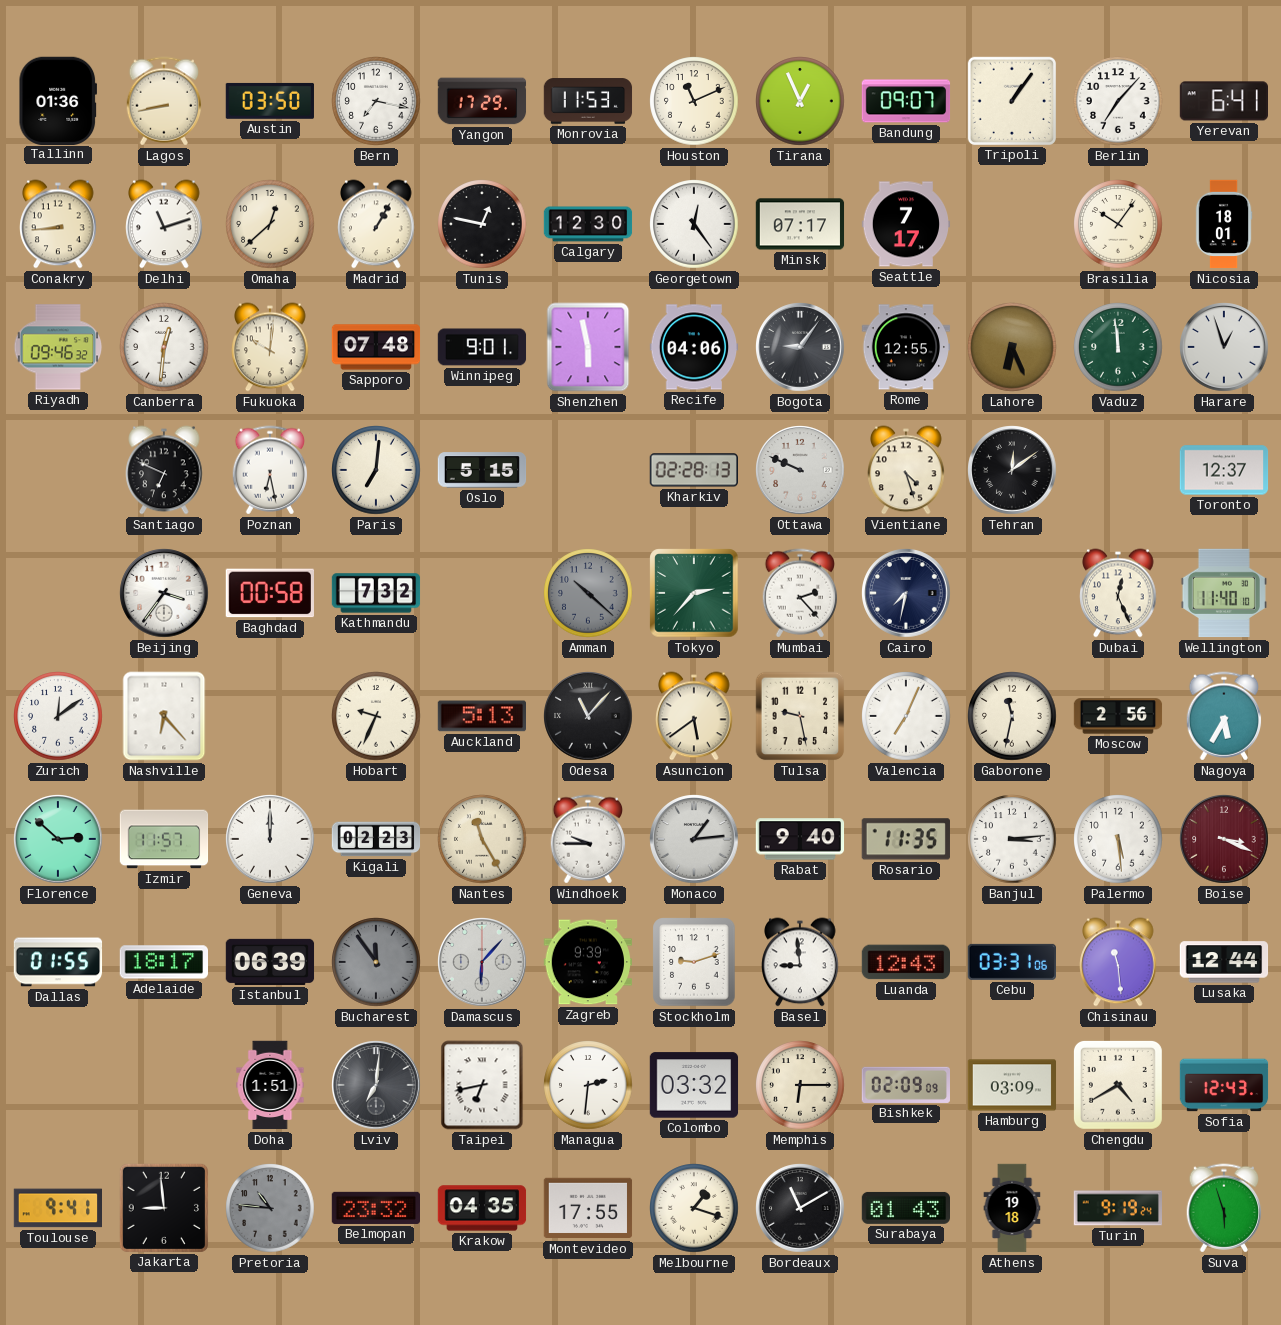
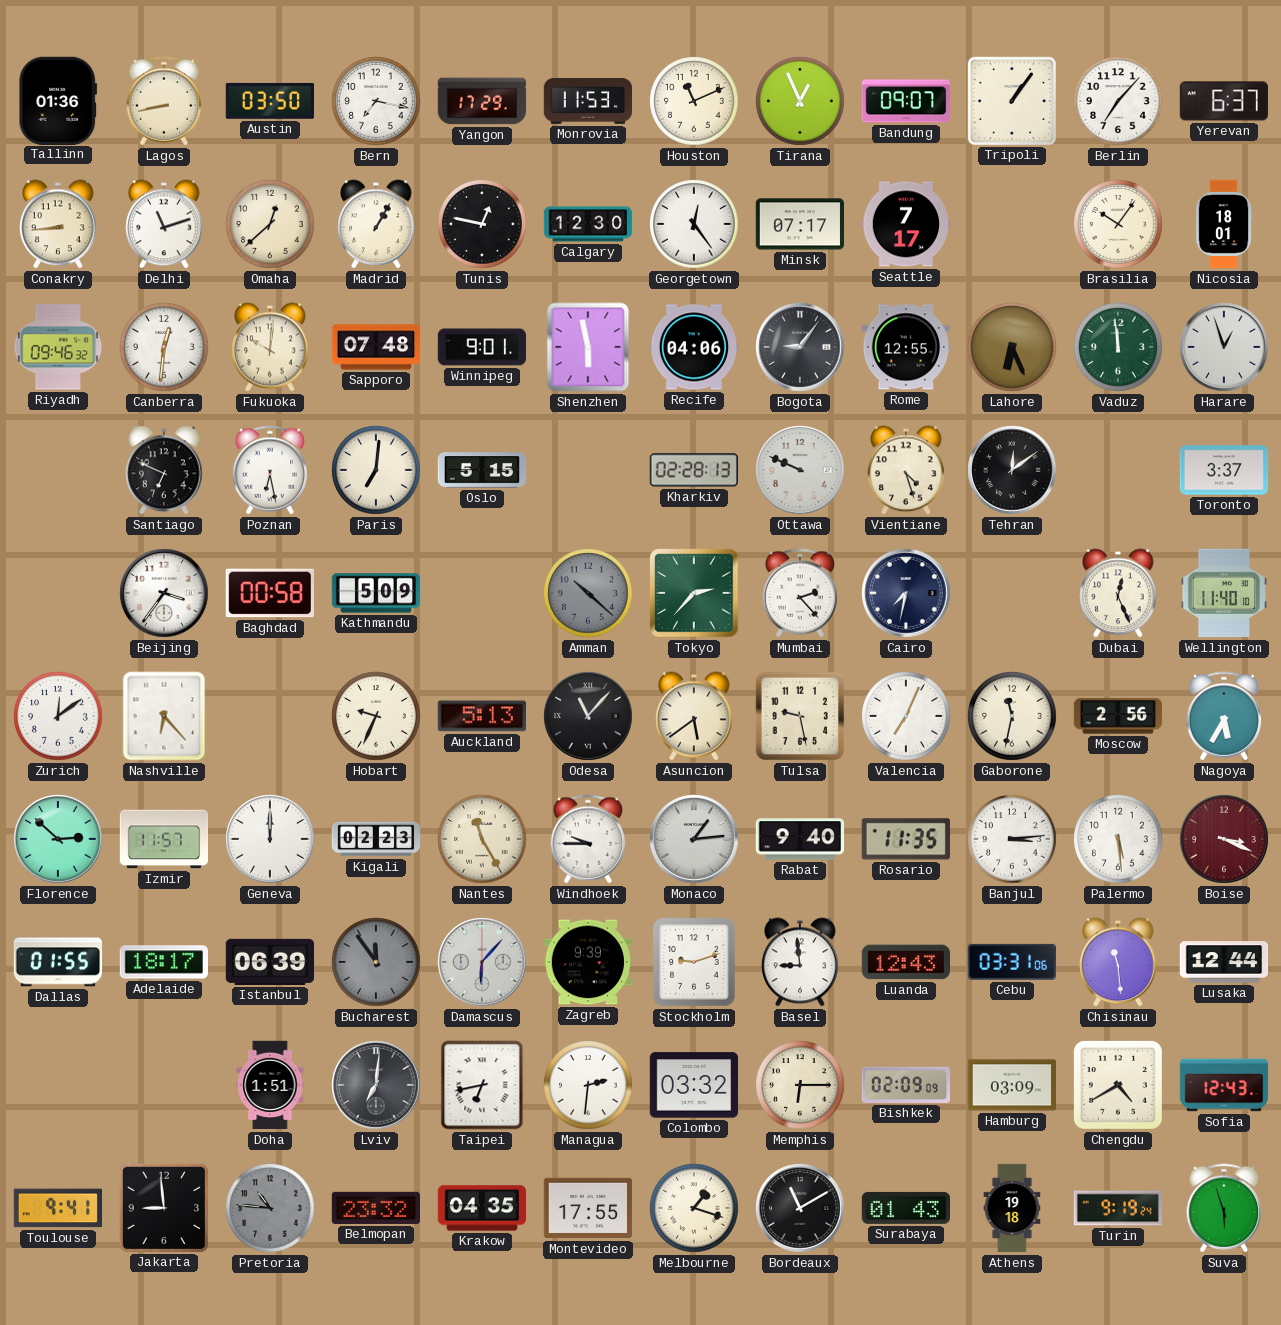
Yerevan: 6:41 -> 6:37
Toronto: 12:37 -> 3:37
Kathmandu: 7:32 -> 5:09
